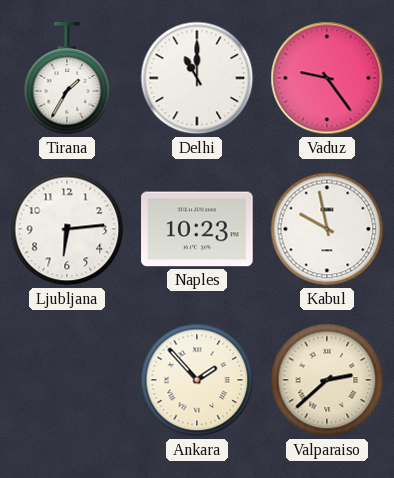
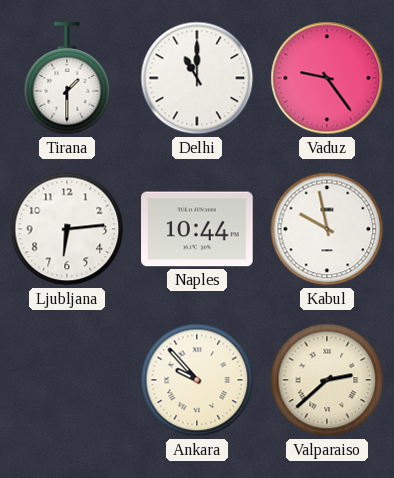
Tirana: 1:35 -> 1:30
Naples: 10:23 -> 10:44
Ankara: 1:53 -> 9:53
